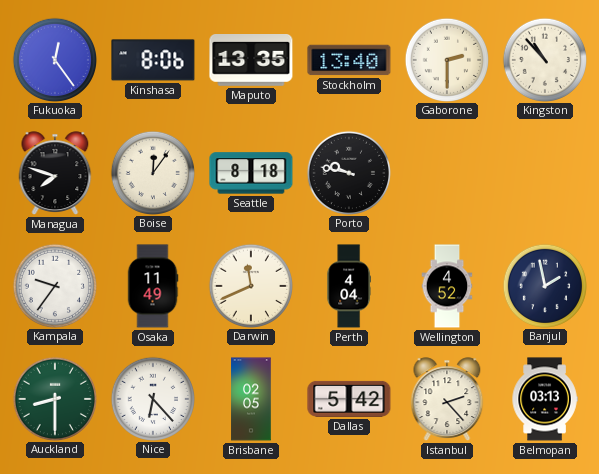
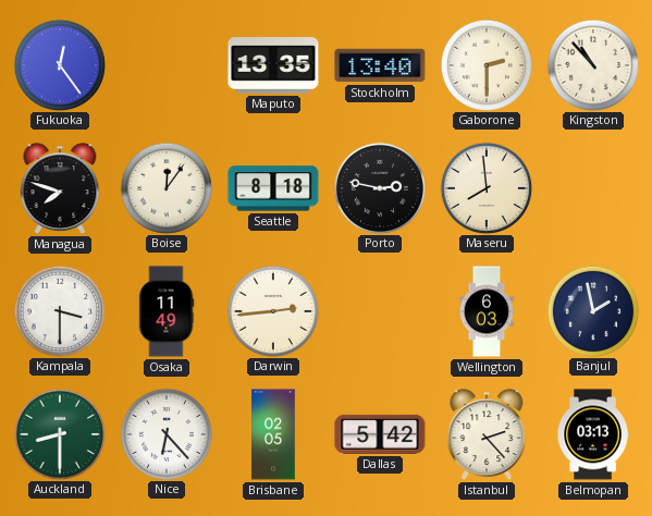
Kinshasa: 8:06 -> none
Porto: 9:47 -> 2:47
Maseru: none -> 7:59
Kampala: 9:36 -> 3:30
Darwin: 11:41 -> 2:44
Perth: 4:04 -> none
Wellington: 4:52 -> 6:03
